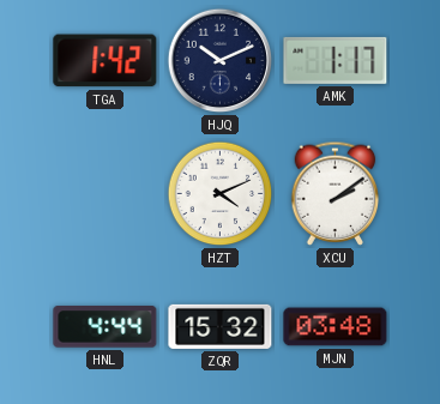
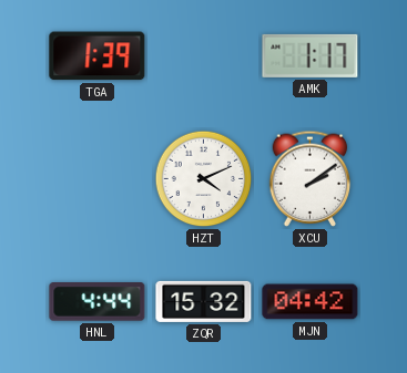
TGA: 1:42 -> 1:39
HJQ: 10:11 -> none
MJN: 03:48 -> 04:42
